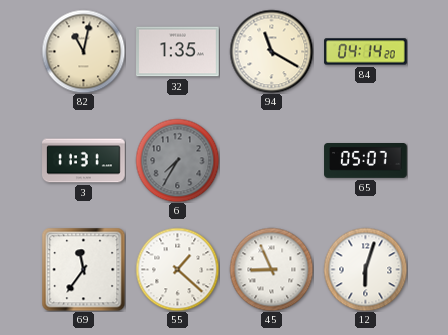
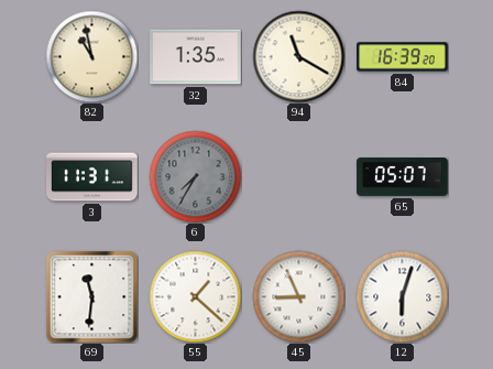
82: 11:02 -> 10:58
84: 04:14 -> 16:39
69: 11:36 -> 11:31
